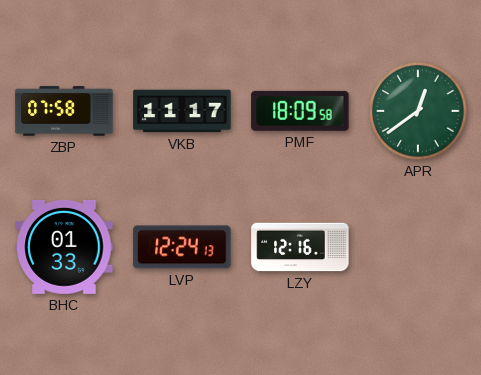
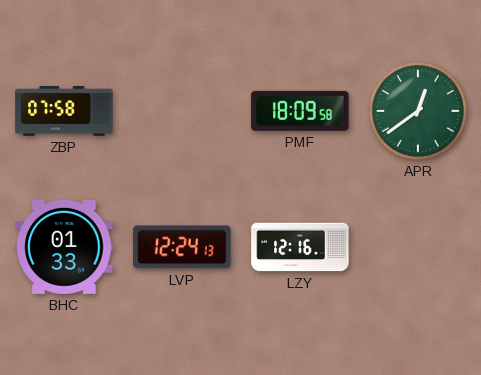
VKB: 11:17 -> none
